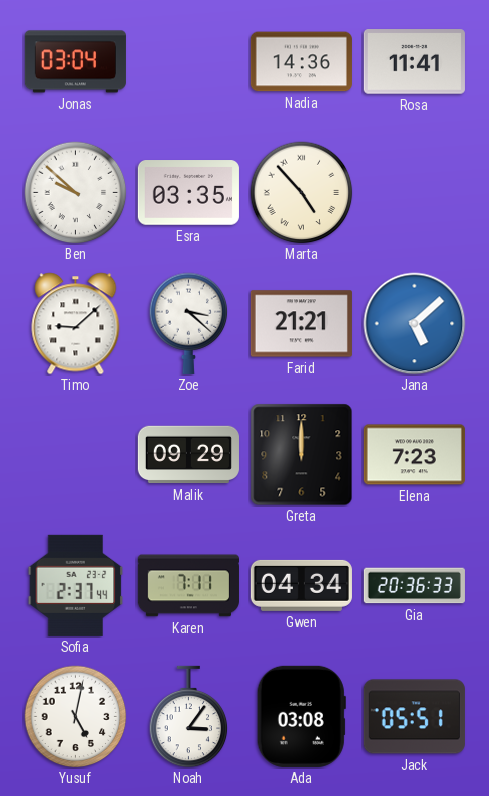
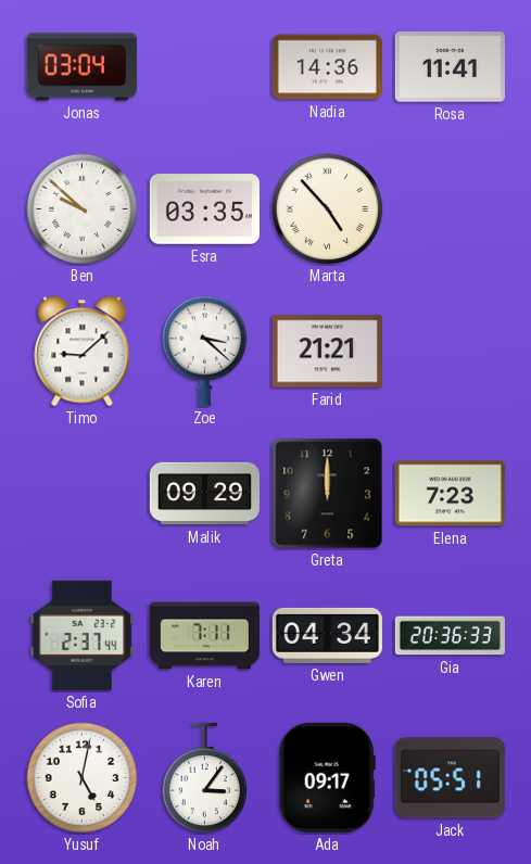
Jana: 5:08 -> none
Ada: 03:08 -> 09:17
